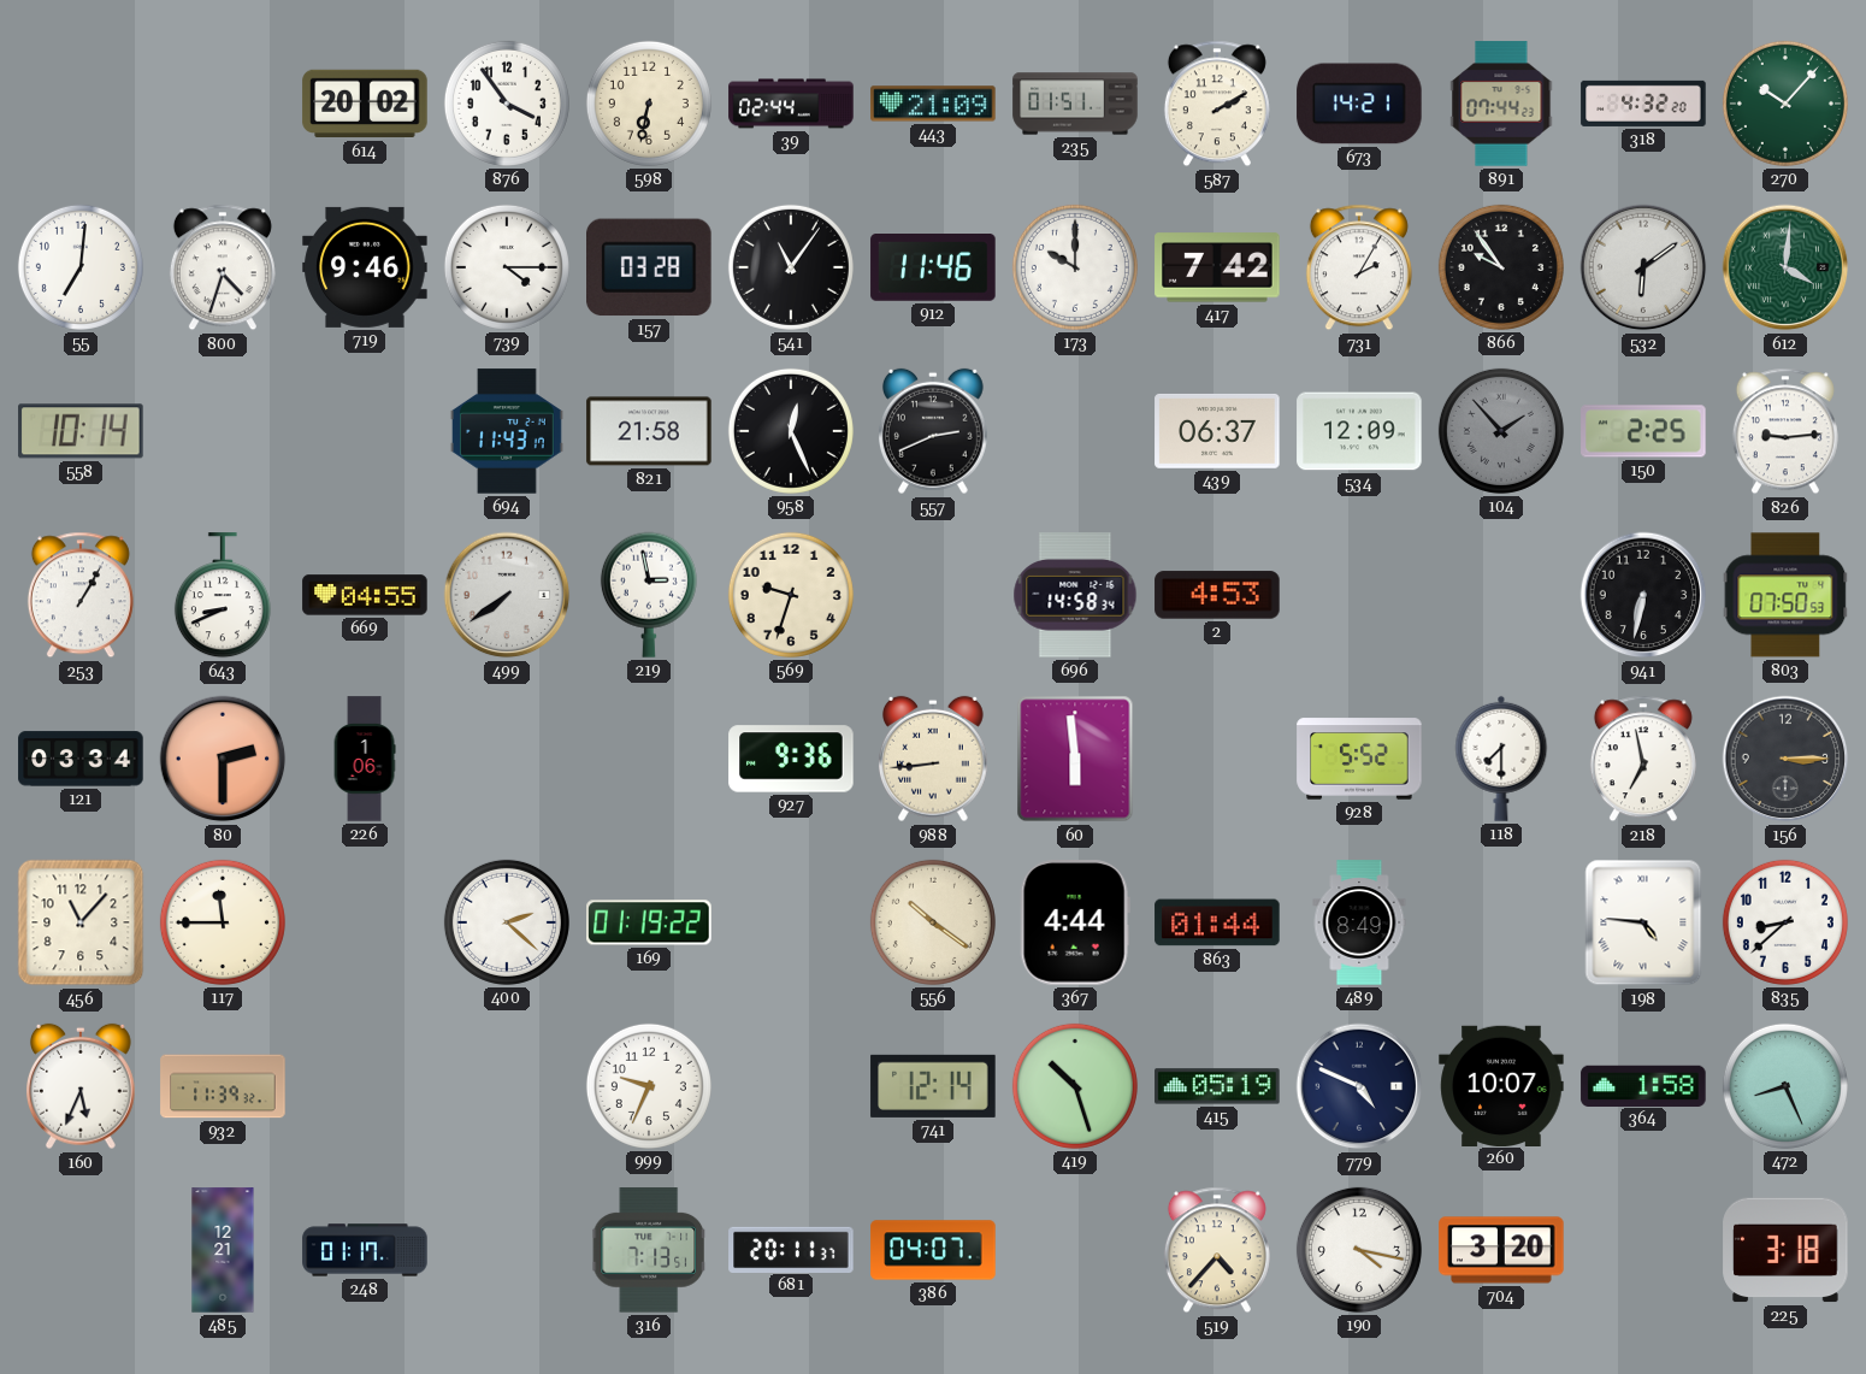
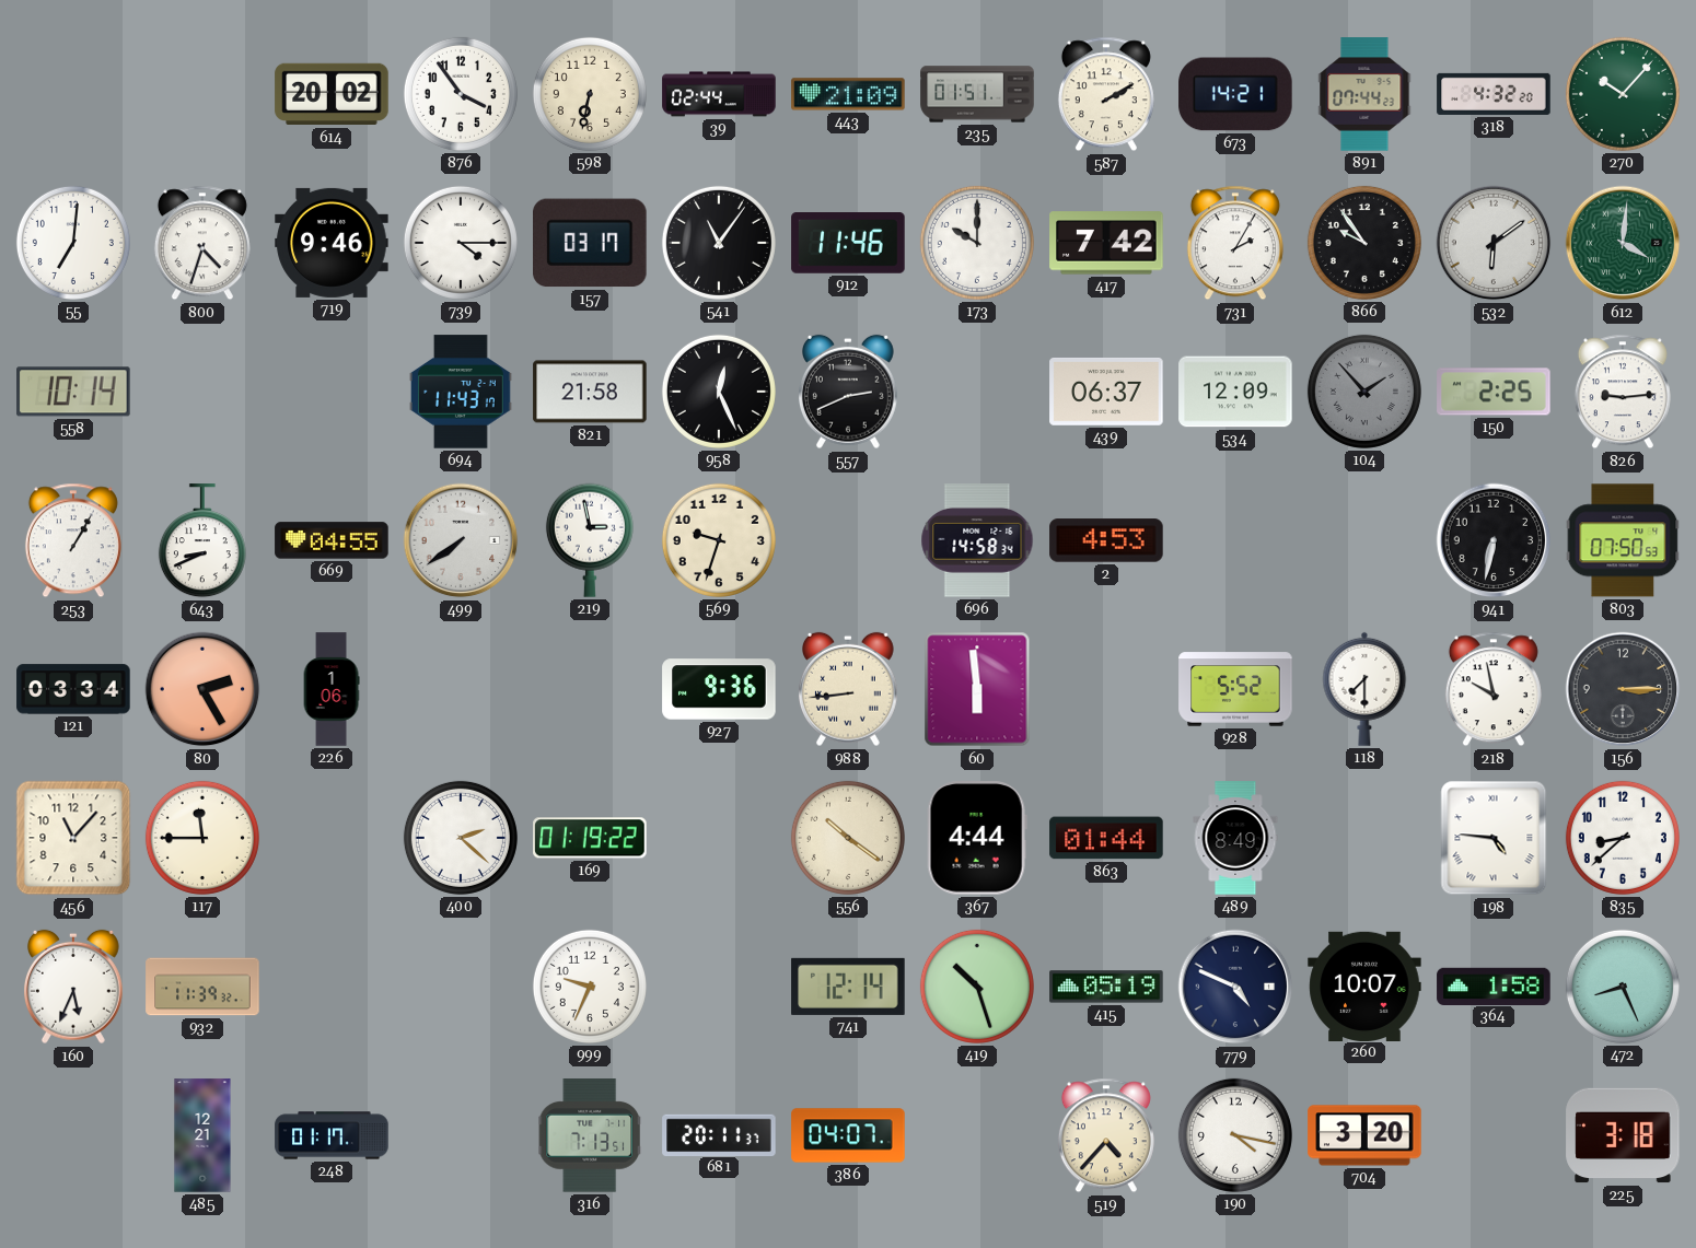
157: 03:28 -> 03:17
80: 2:30 -> 2:25
218: 6:58 -> 9:58
